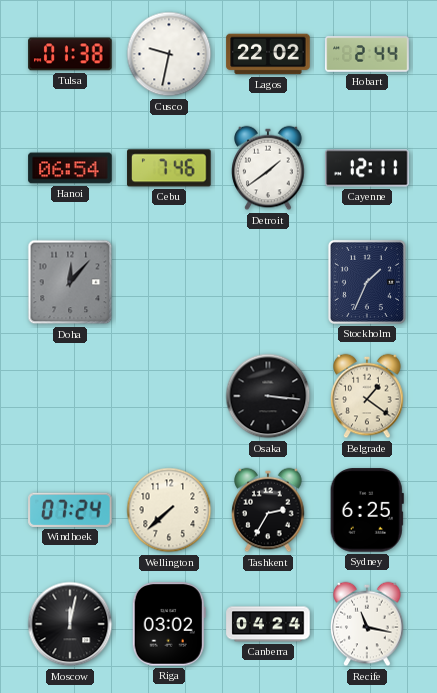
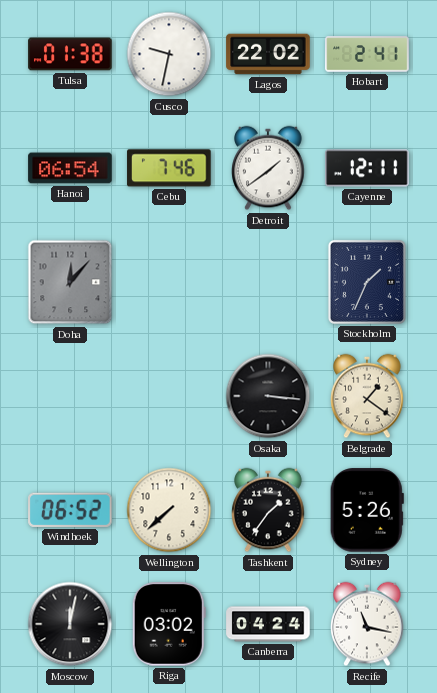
Hobart: 2:44 -> 2:41
Windhoek: 07:24 -> 06:52
Tashkent: 2:35 -> 1:36
Sydney: 6:25 -> 5:26
